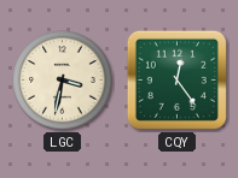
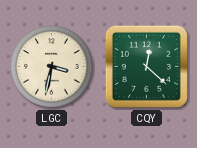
CQY: 12:24 -> 12:22
